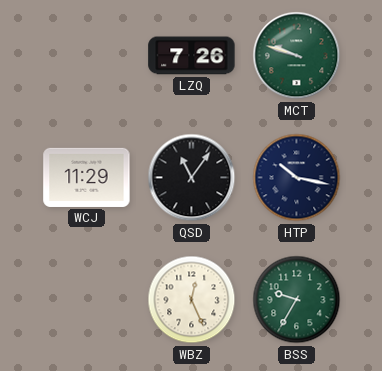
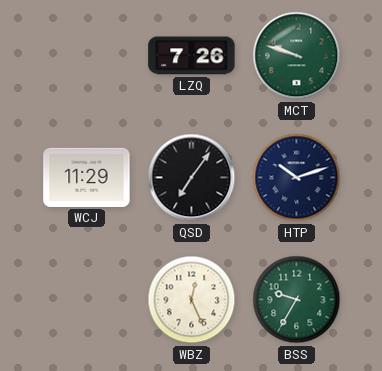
QSD: 11:06 -> 7:06
HTP: 10:17 -> 10:12
